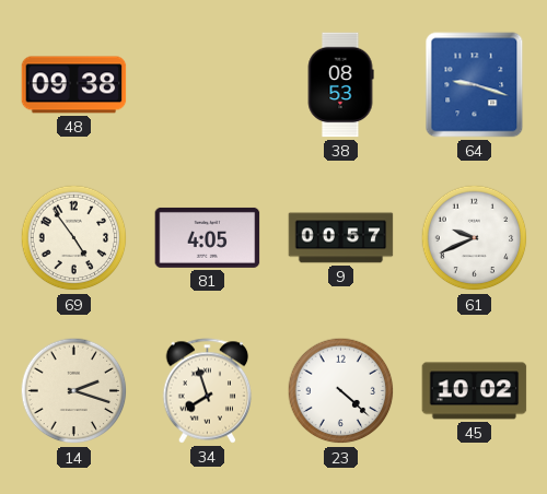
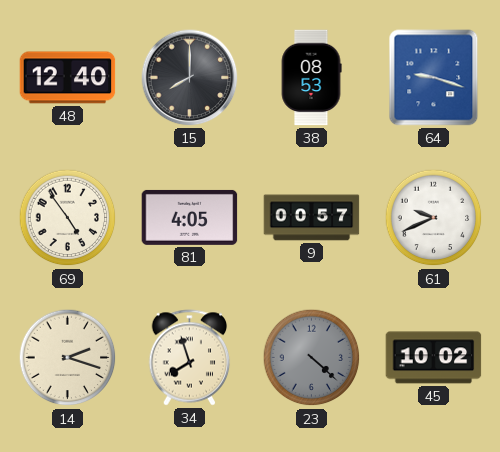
48: 09:38 -> 12:40
15: none -> 8:00
23 dial: white -> grey
